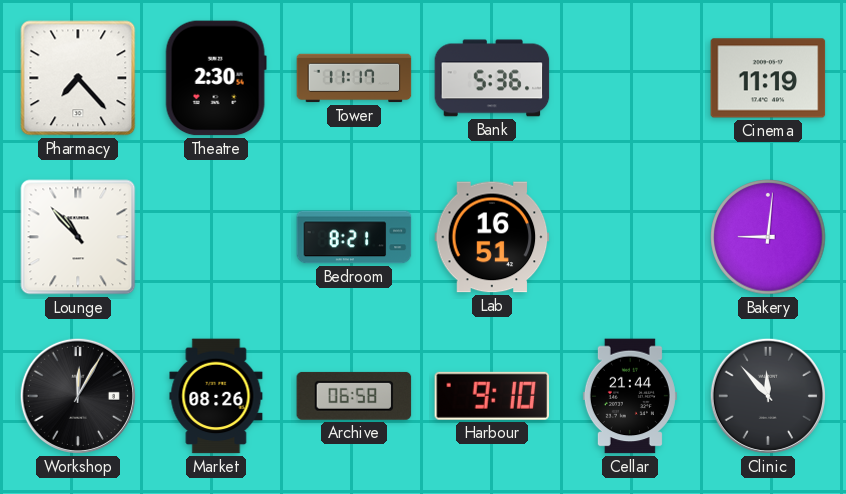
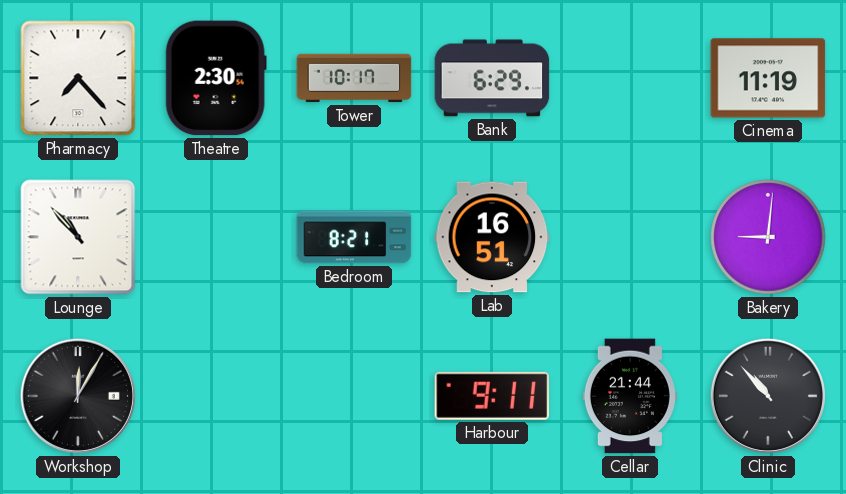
Tower: 11:17 -> 10:17
Bank: 5:36 -> 6:29
Market: 08:26 -> none
Archive: 06:58 -> none
Harbour: 9:10 -> 9:11
Clinic: 11:53 -> 10:53
